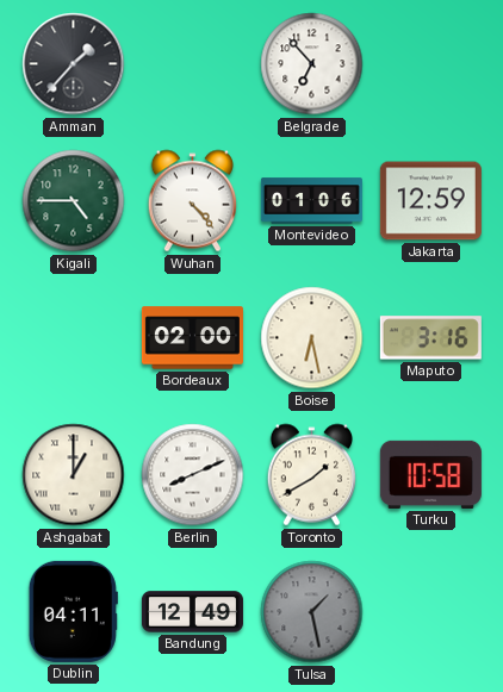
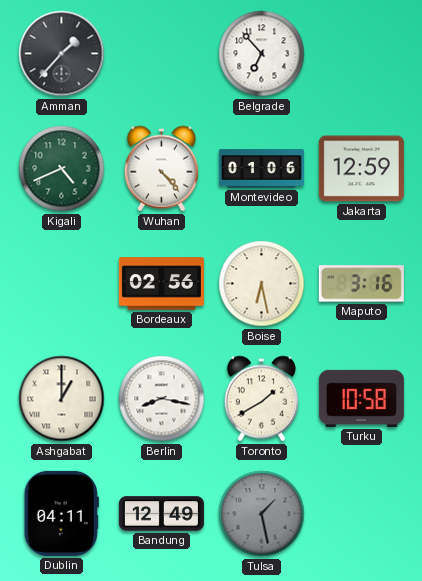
Kigali: 4:45 -> 4:41
Bordeaux: 02:00 -> 02:56
Berlin: 8:11 -> 8:17
